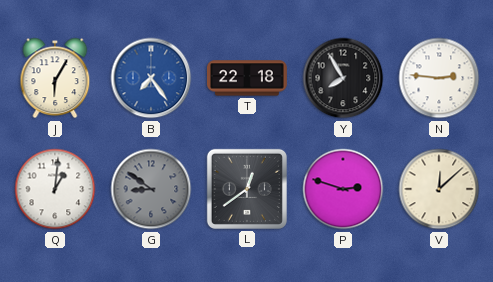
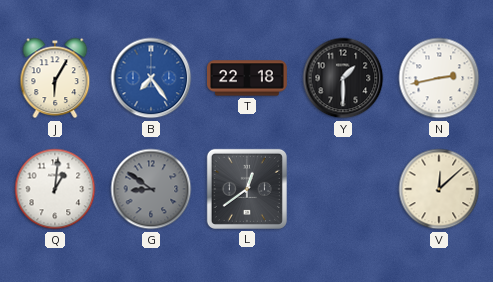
Y: 7:55 -> 1:30
N: 2:46 -> 2:43
P: 2:48 -> none
